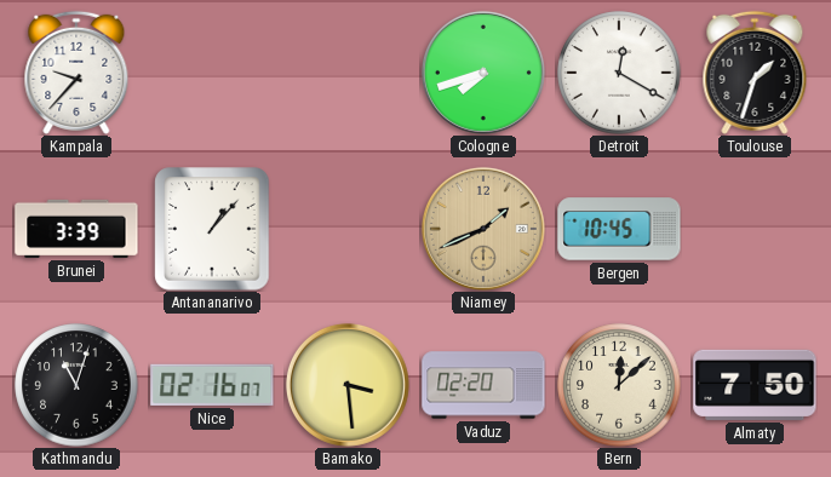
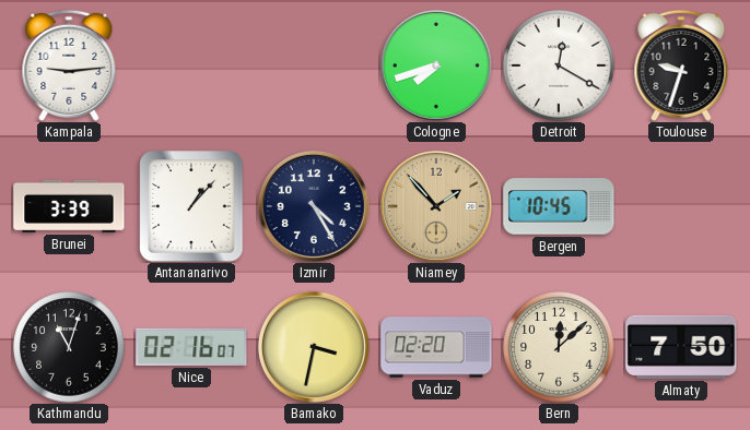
Kampala: 9:37 -> 9:14
Toulouse: 1:33 -> 9:33
Izmir: none -> 4:25
Niamey: 1:41 -> 1:53
Bamako: 3:29 -> 3:32
